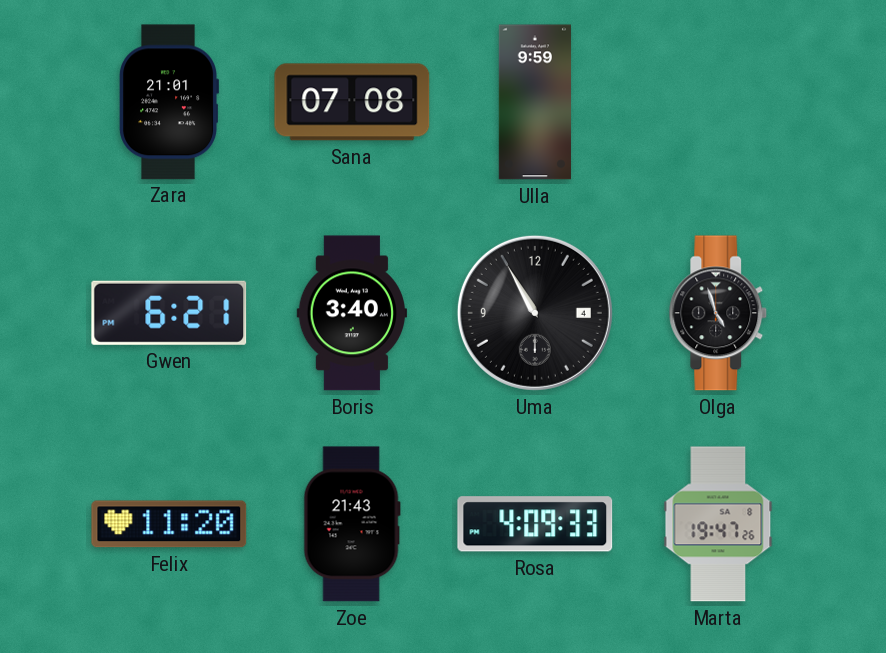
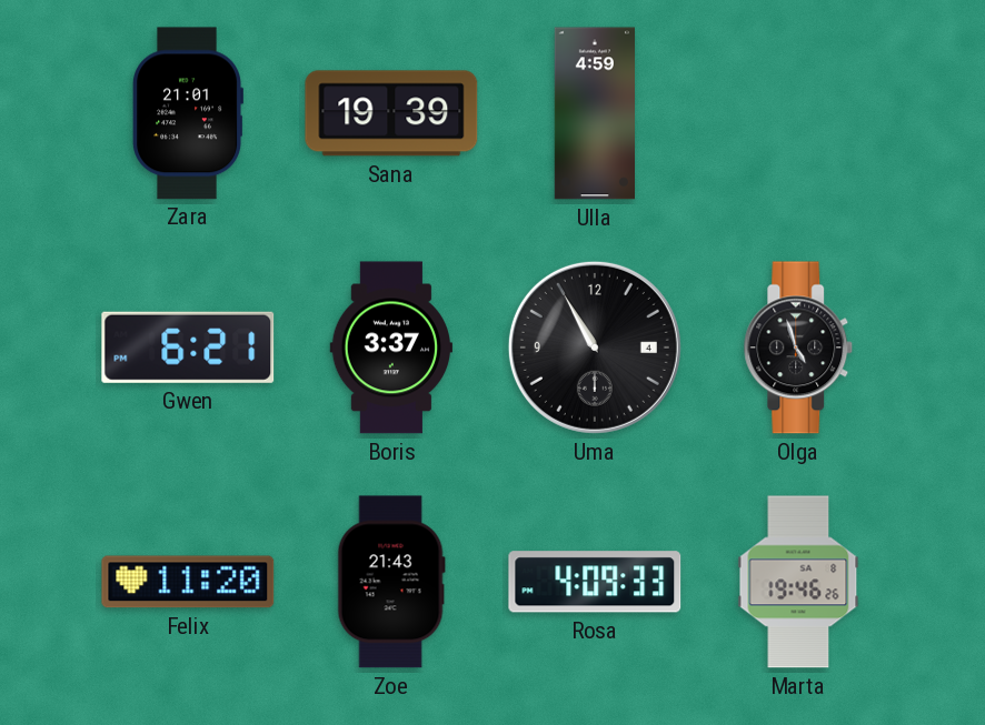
Sana: 07:08 -> 19:39
Ulla: 9:59 -> 4:59
Boris: 3:40 -> 3:37
Marta: 19:47 -> 19:46
